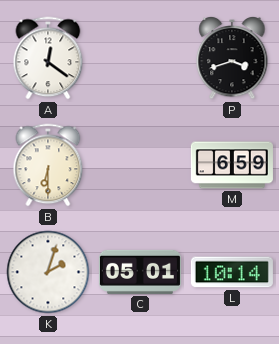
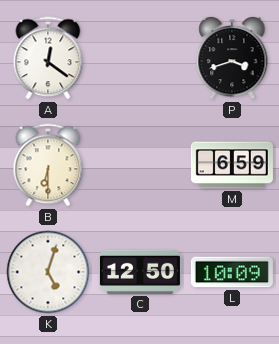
K: 2:03 -> 5:03
C: 05:01 -> 12:50
L: 10:14 -> 10:09
